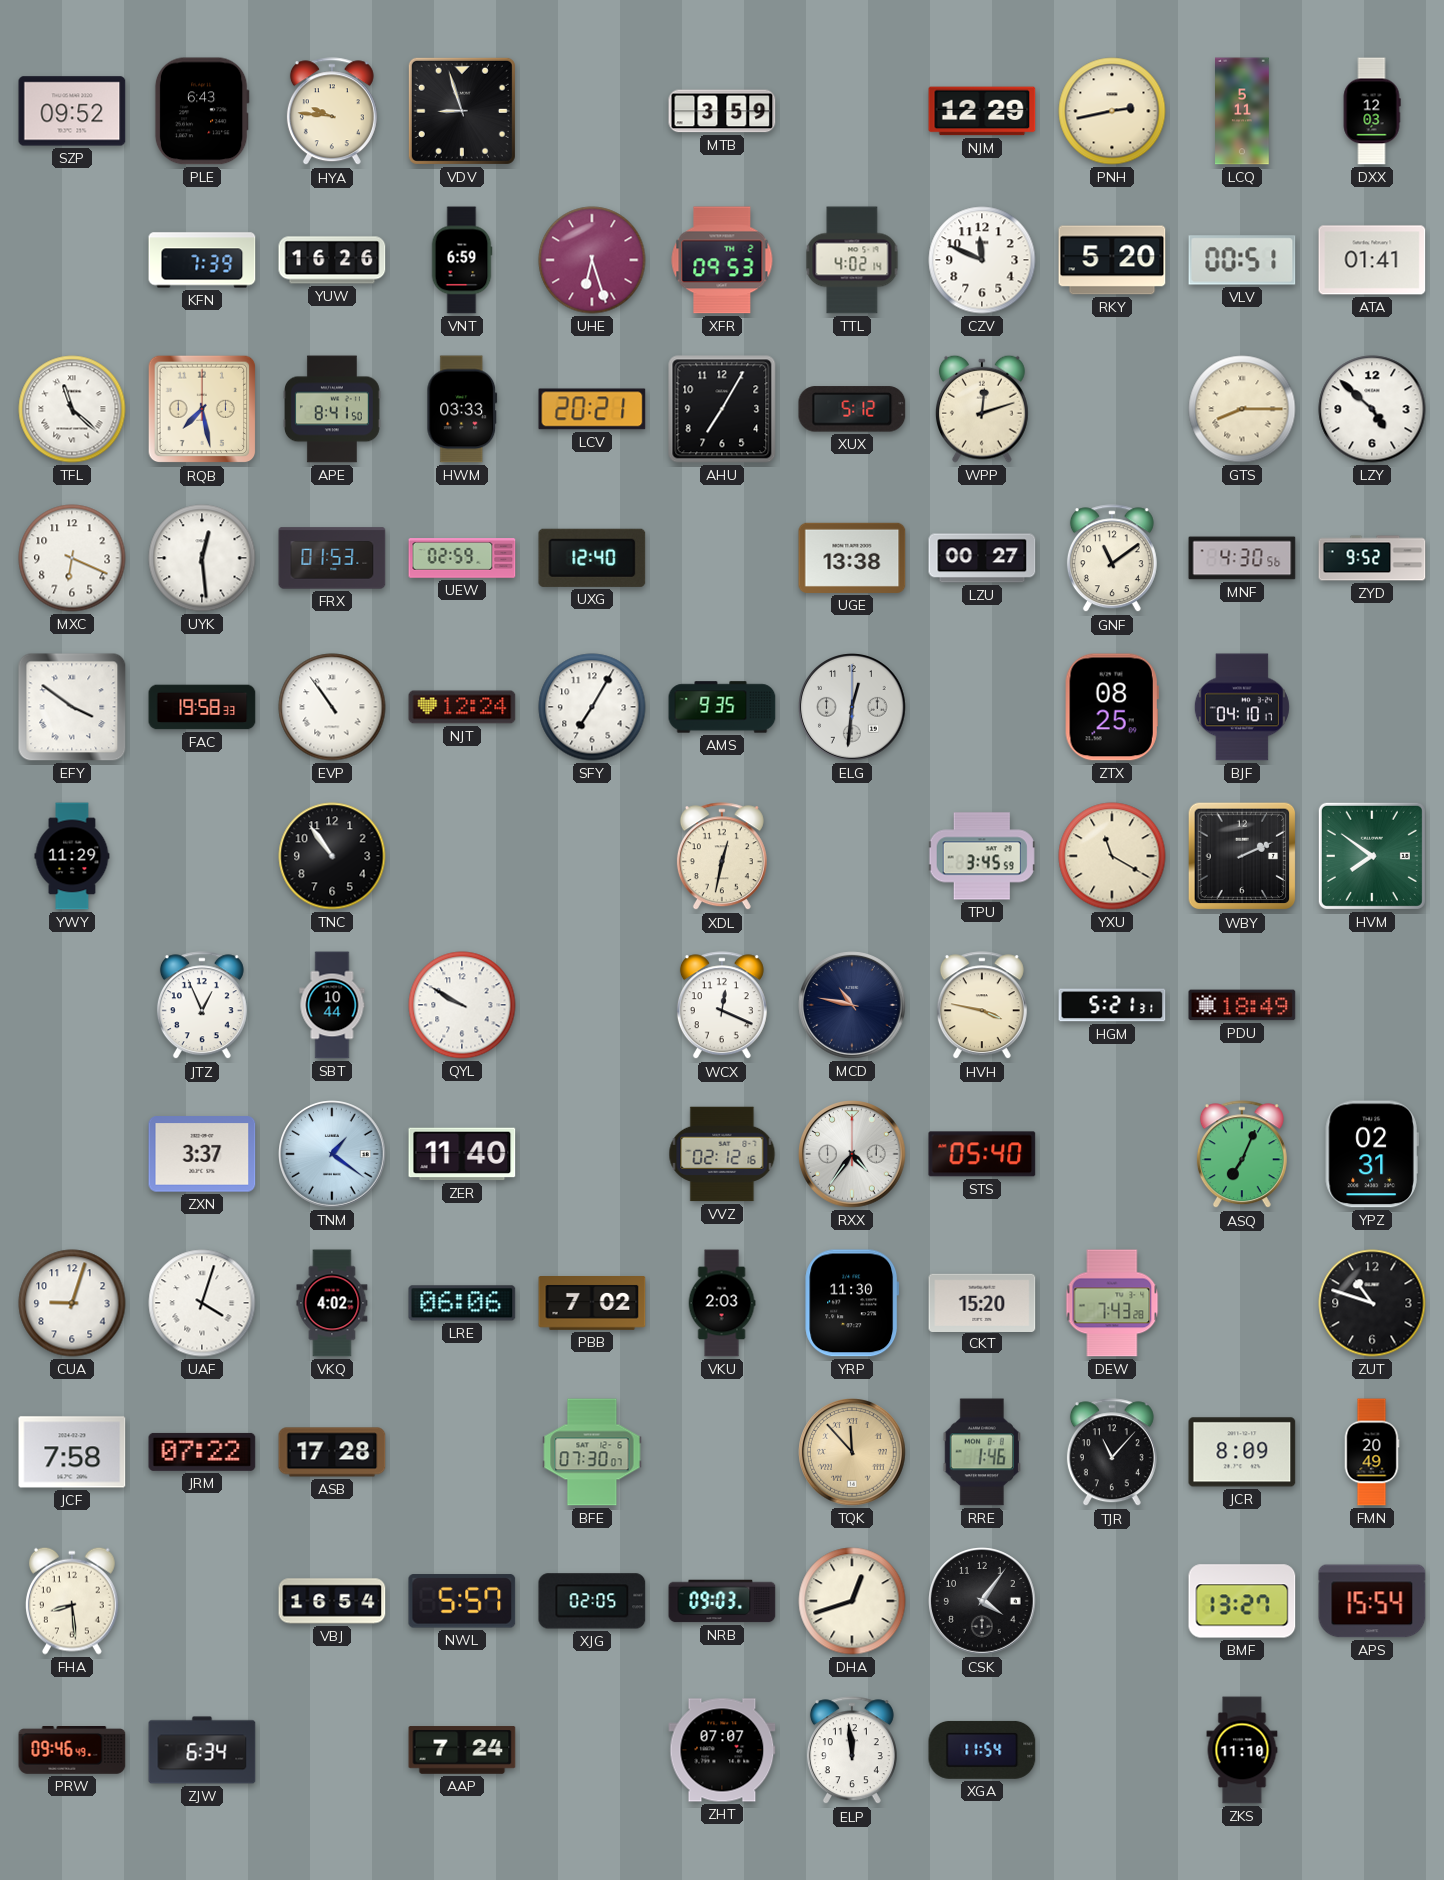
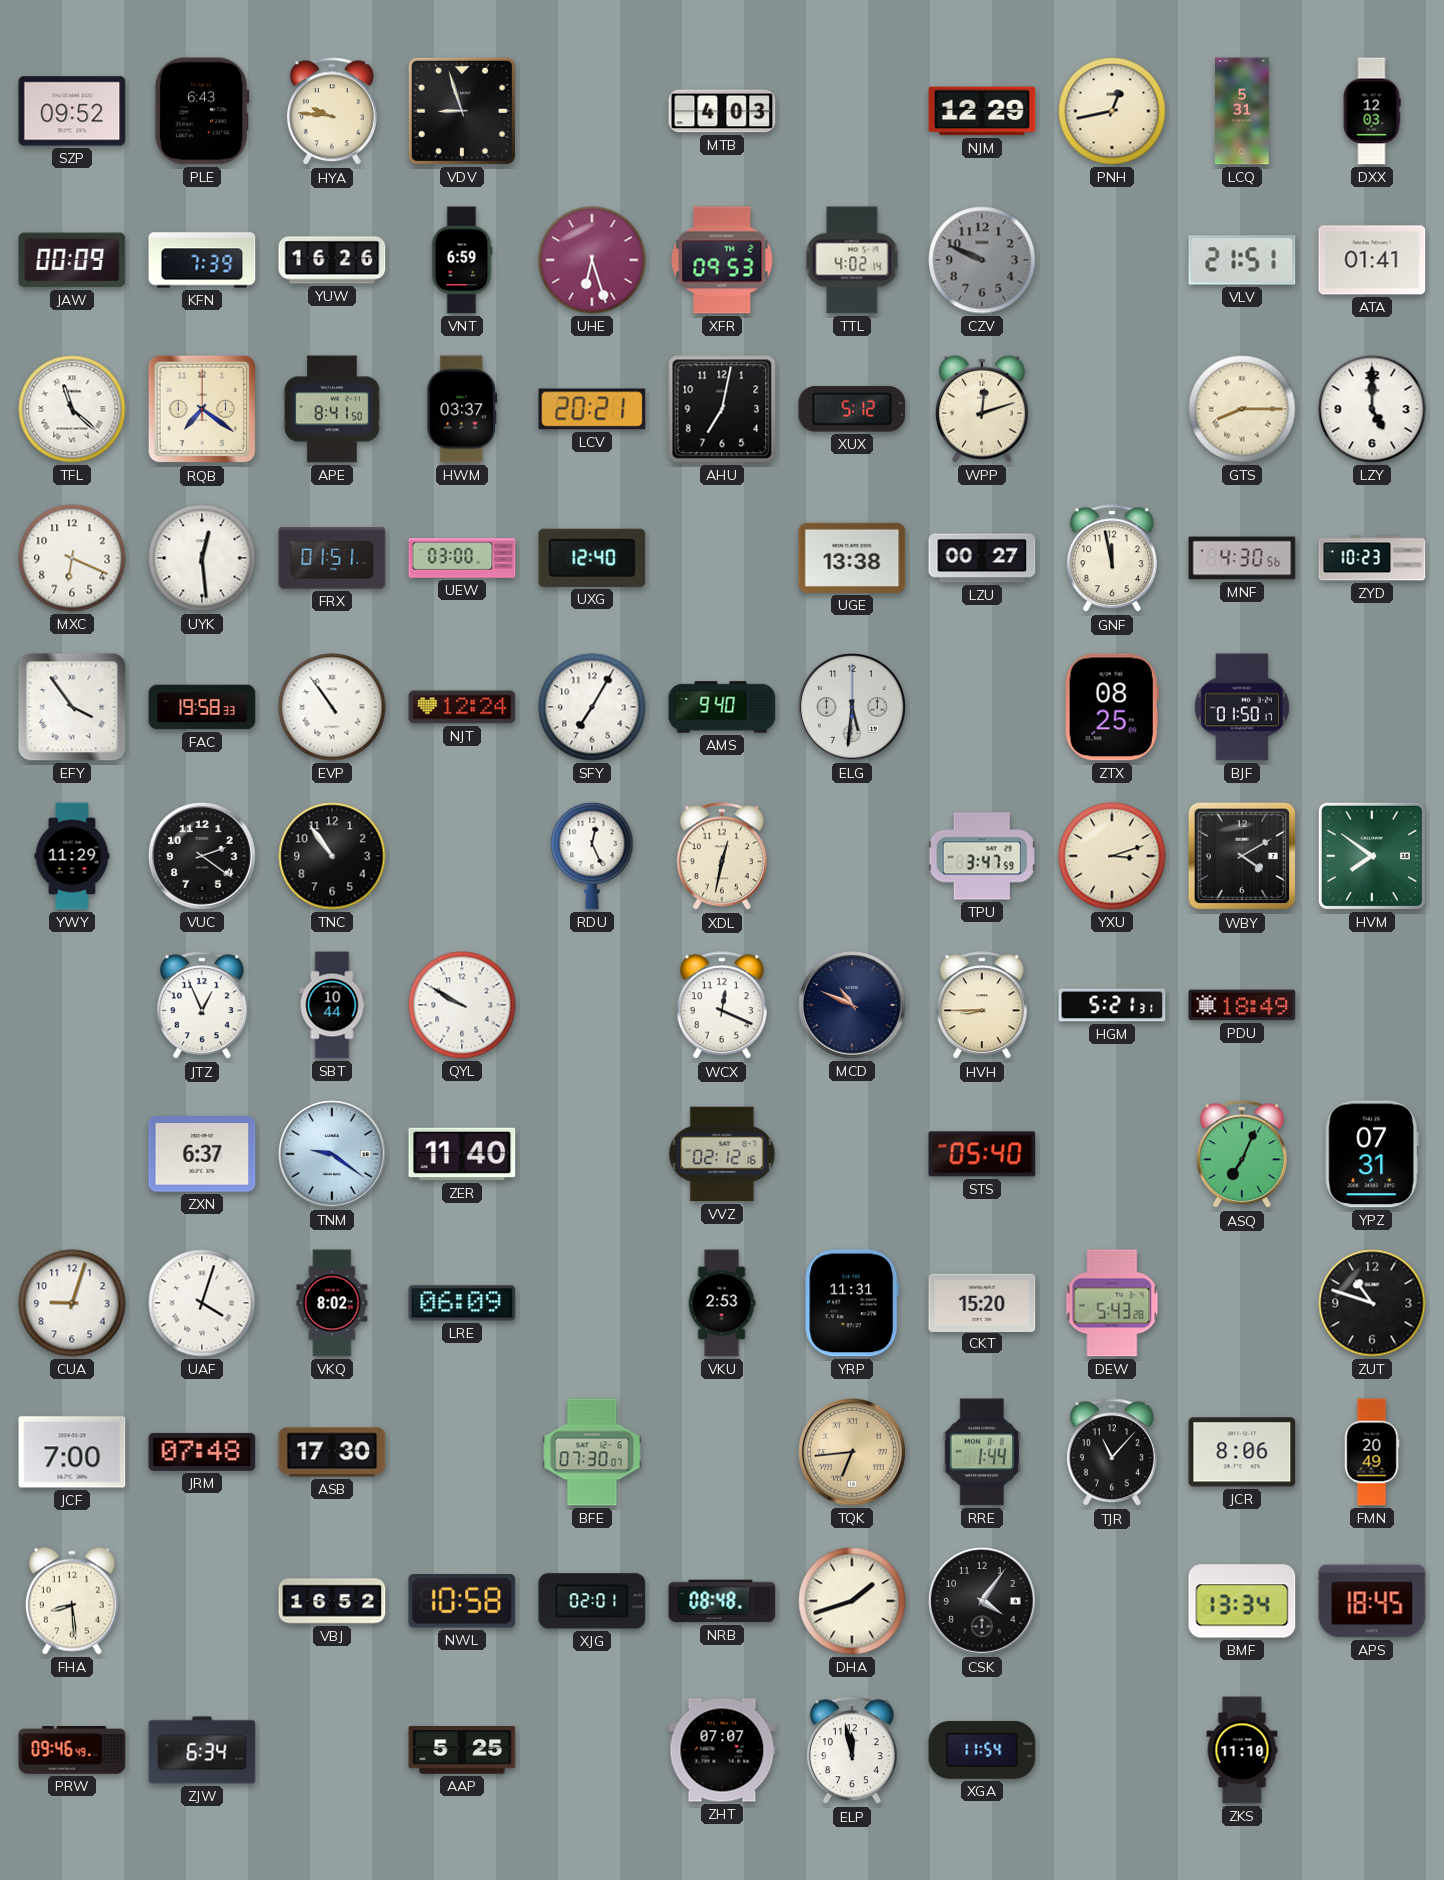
MTB: 3:59 -> 4:03
PNH: 2:43 -> 12:43
LCQ: 5:11 -> 5:31
JAW: none -> 00:09
CZV: 11:49 -> 9:49
CZV dial: white -> grey
RKY: 5:20 -> none
VLV: 00:51 -> 21:51
RQB: 7:28 -> 7:21
HWM: 03:33 -> 03:37
AHU: 7:05 -> 7:02
LZY: 4:52 -> 5:00
FRX: 01:53 -> 01:51
UEW: 02:59 -> 03:00
GNF: 11:09 -> 11:58
ZYD: 9:52 -> 10:23
EFY: 3:51 -> 3:54
AMS: 9:35 -> 9:40
ELG: 12:31 -> 5:31
BJF: 04:10 -> 01:50
VUC: none -> 2:21
RDU: none -> 12:26
TPU: 3:45 -> 3:47
YXU: 11:20 -> 3:12
WBY: 2:11 -> 4:10
MCD: 10:47 -> 10:49
HVH: 3:47 -> 8:45
ZXN: 3:37 -> 6:37
TNM: 1:21 -> 9:21
RXX: 4:36 -> none
YPZ: 02:31 -> 07:31
VKQ: 4:02 -> 8:02
LRE: 06:06 -> 06:09
PBB: 7:02 -> none
VKU: 2:03 -> 2:53
YRP: 11:30 -> 11:31
DEW: 7:43 -> 5:43
JCF: 7:58 -> 7:00
JRM: 07:22 -> 07:48
ASB: 17:28 -> 17:30
TQK: 11:53 -> 6:44
RRE: 1:46 -> 1:44
JCR: 8:09 -> 8:06
VBJ: 16:54 -> 16:52
NWL: 5:57 -> 10:58
XJG: 02:05 -> 02:01
NRB: 09:03 -> 08:48
DHA: 12:42 -> 1:42
BMF: 13:27 -> 13:34
APS: 15:54 -> 18:45
AAP: 7:24 -> 5:25
ELP: 11:59 -> 11:58
